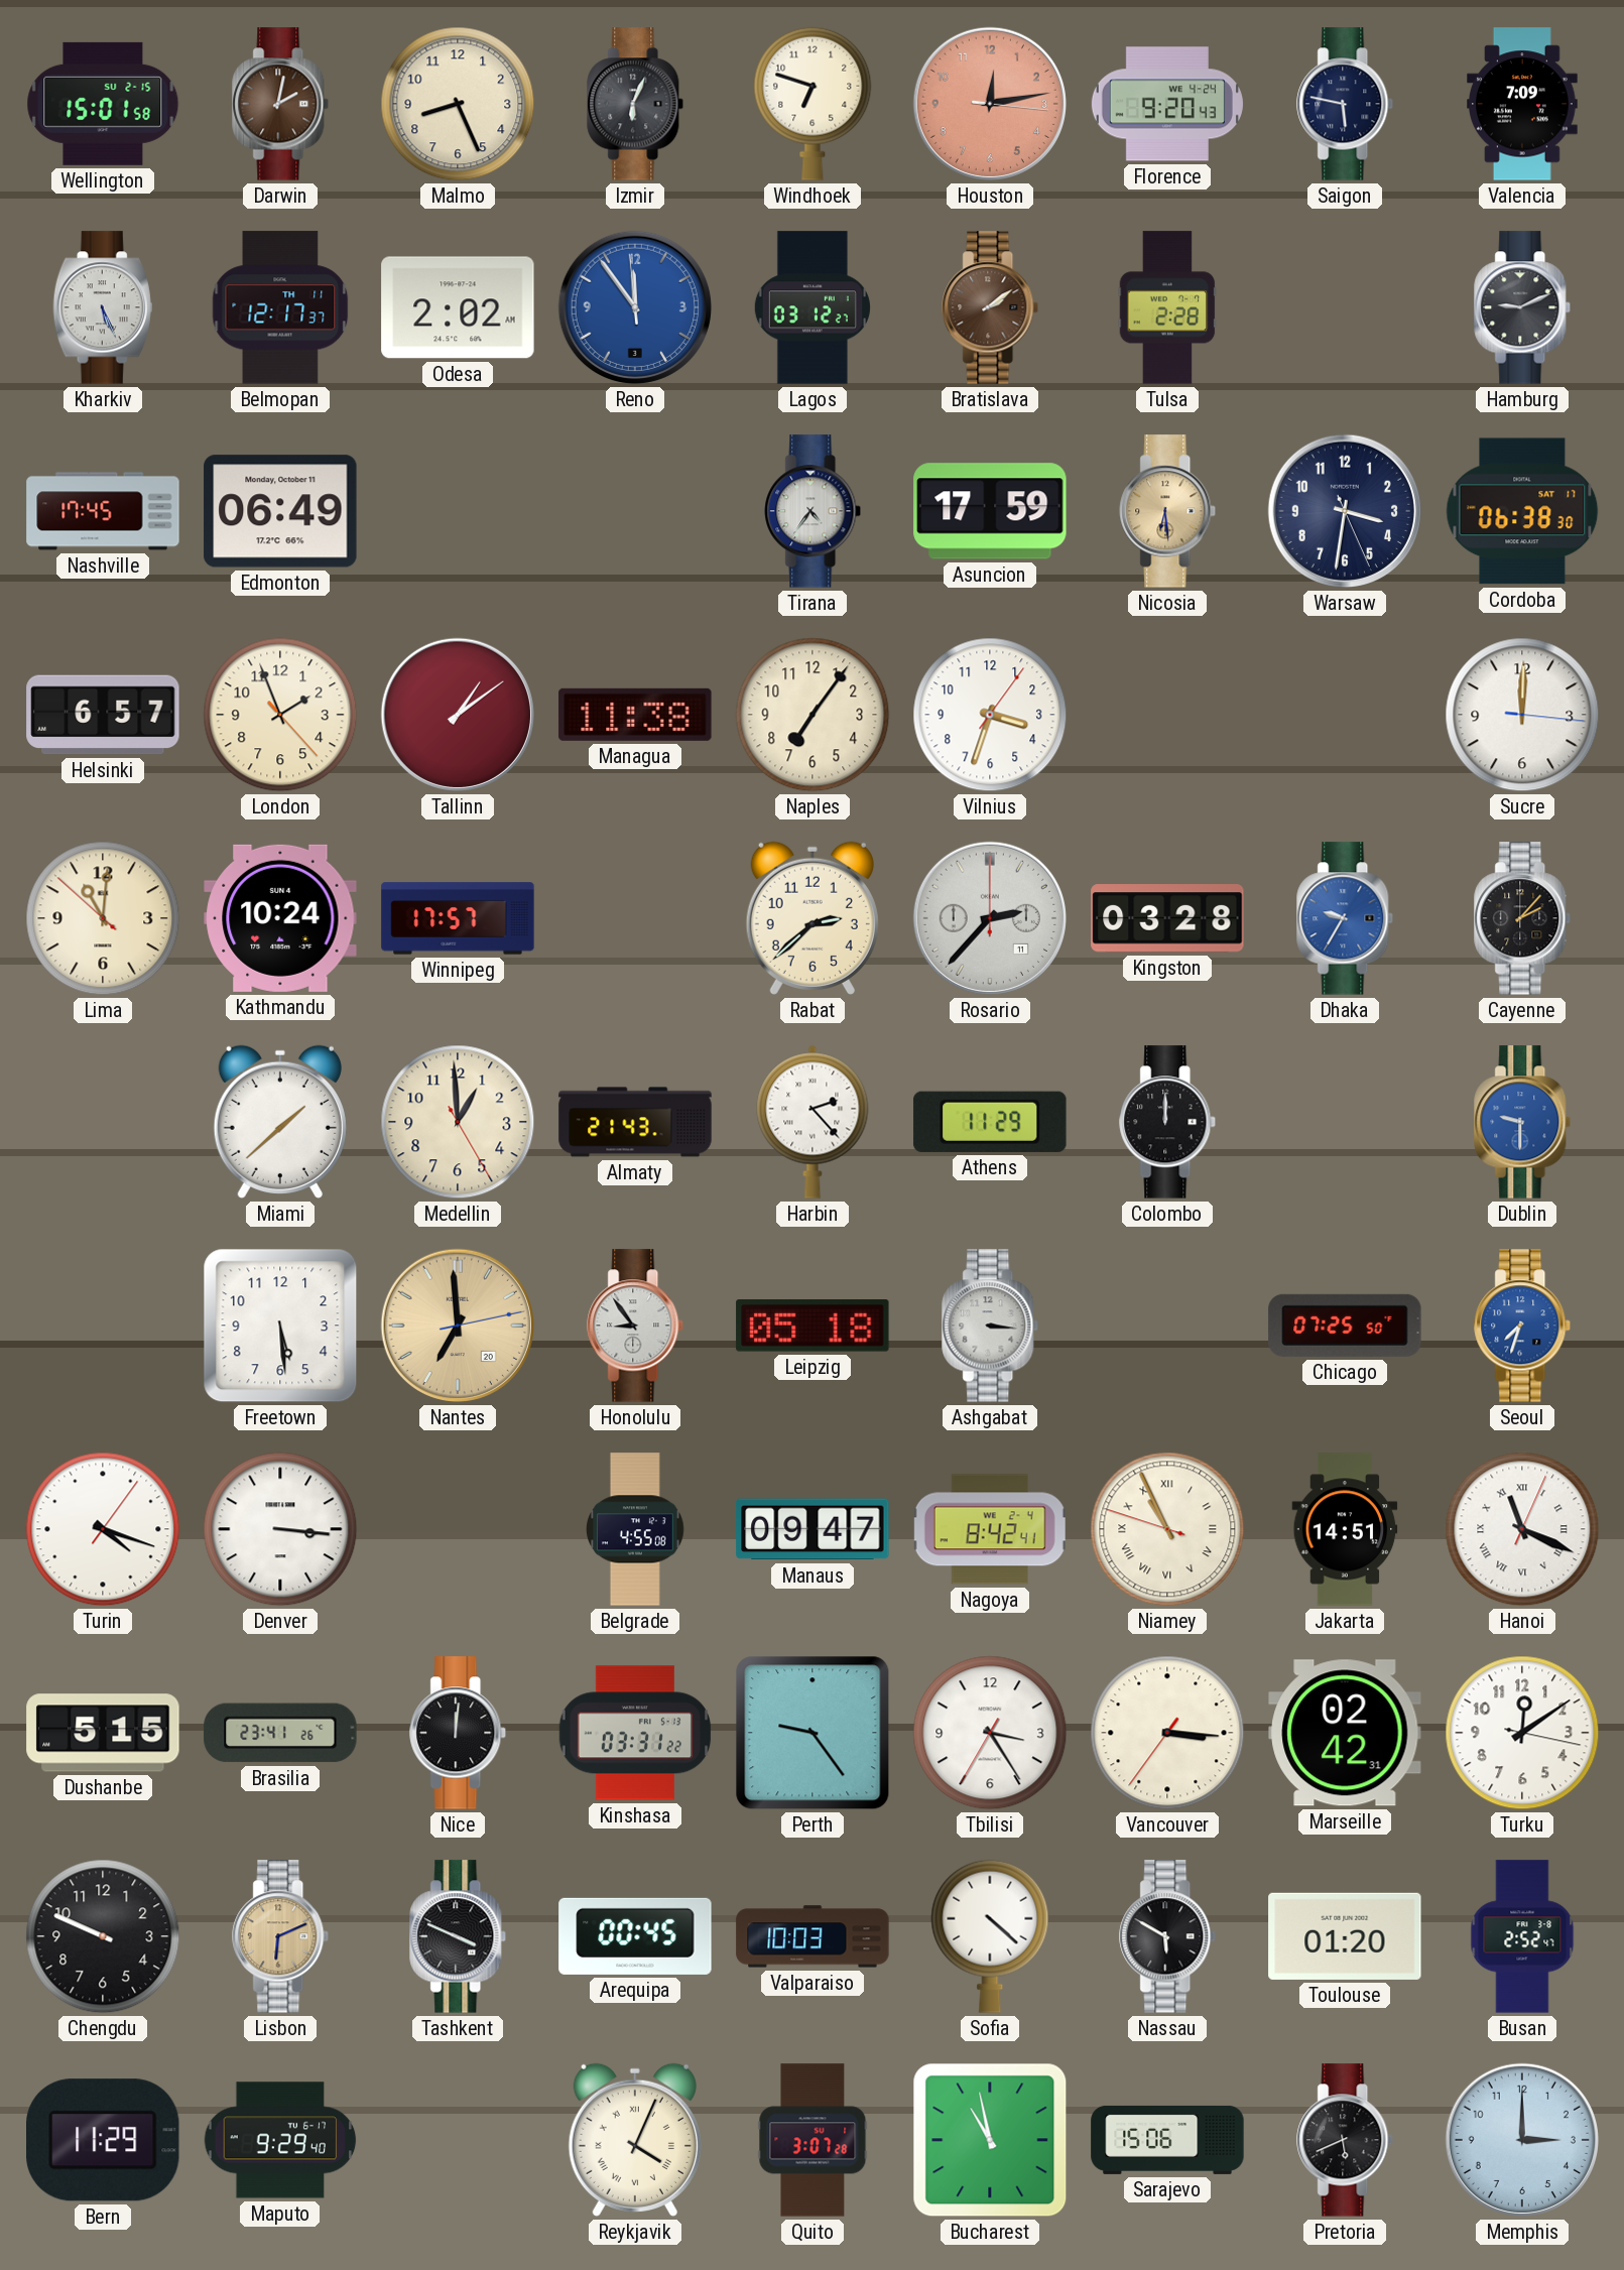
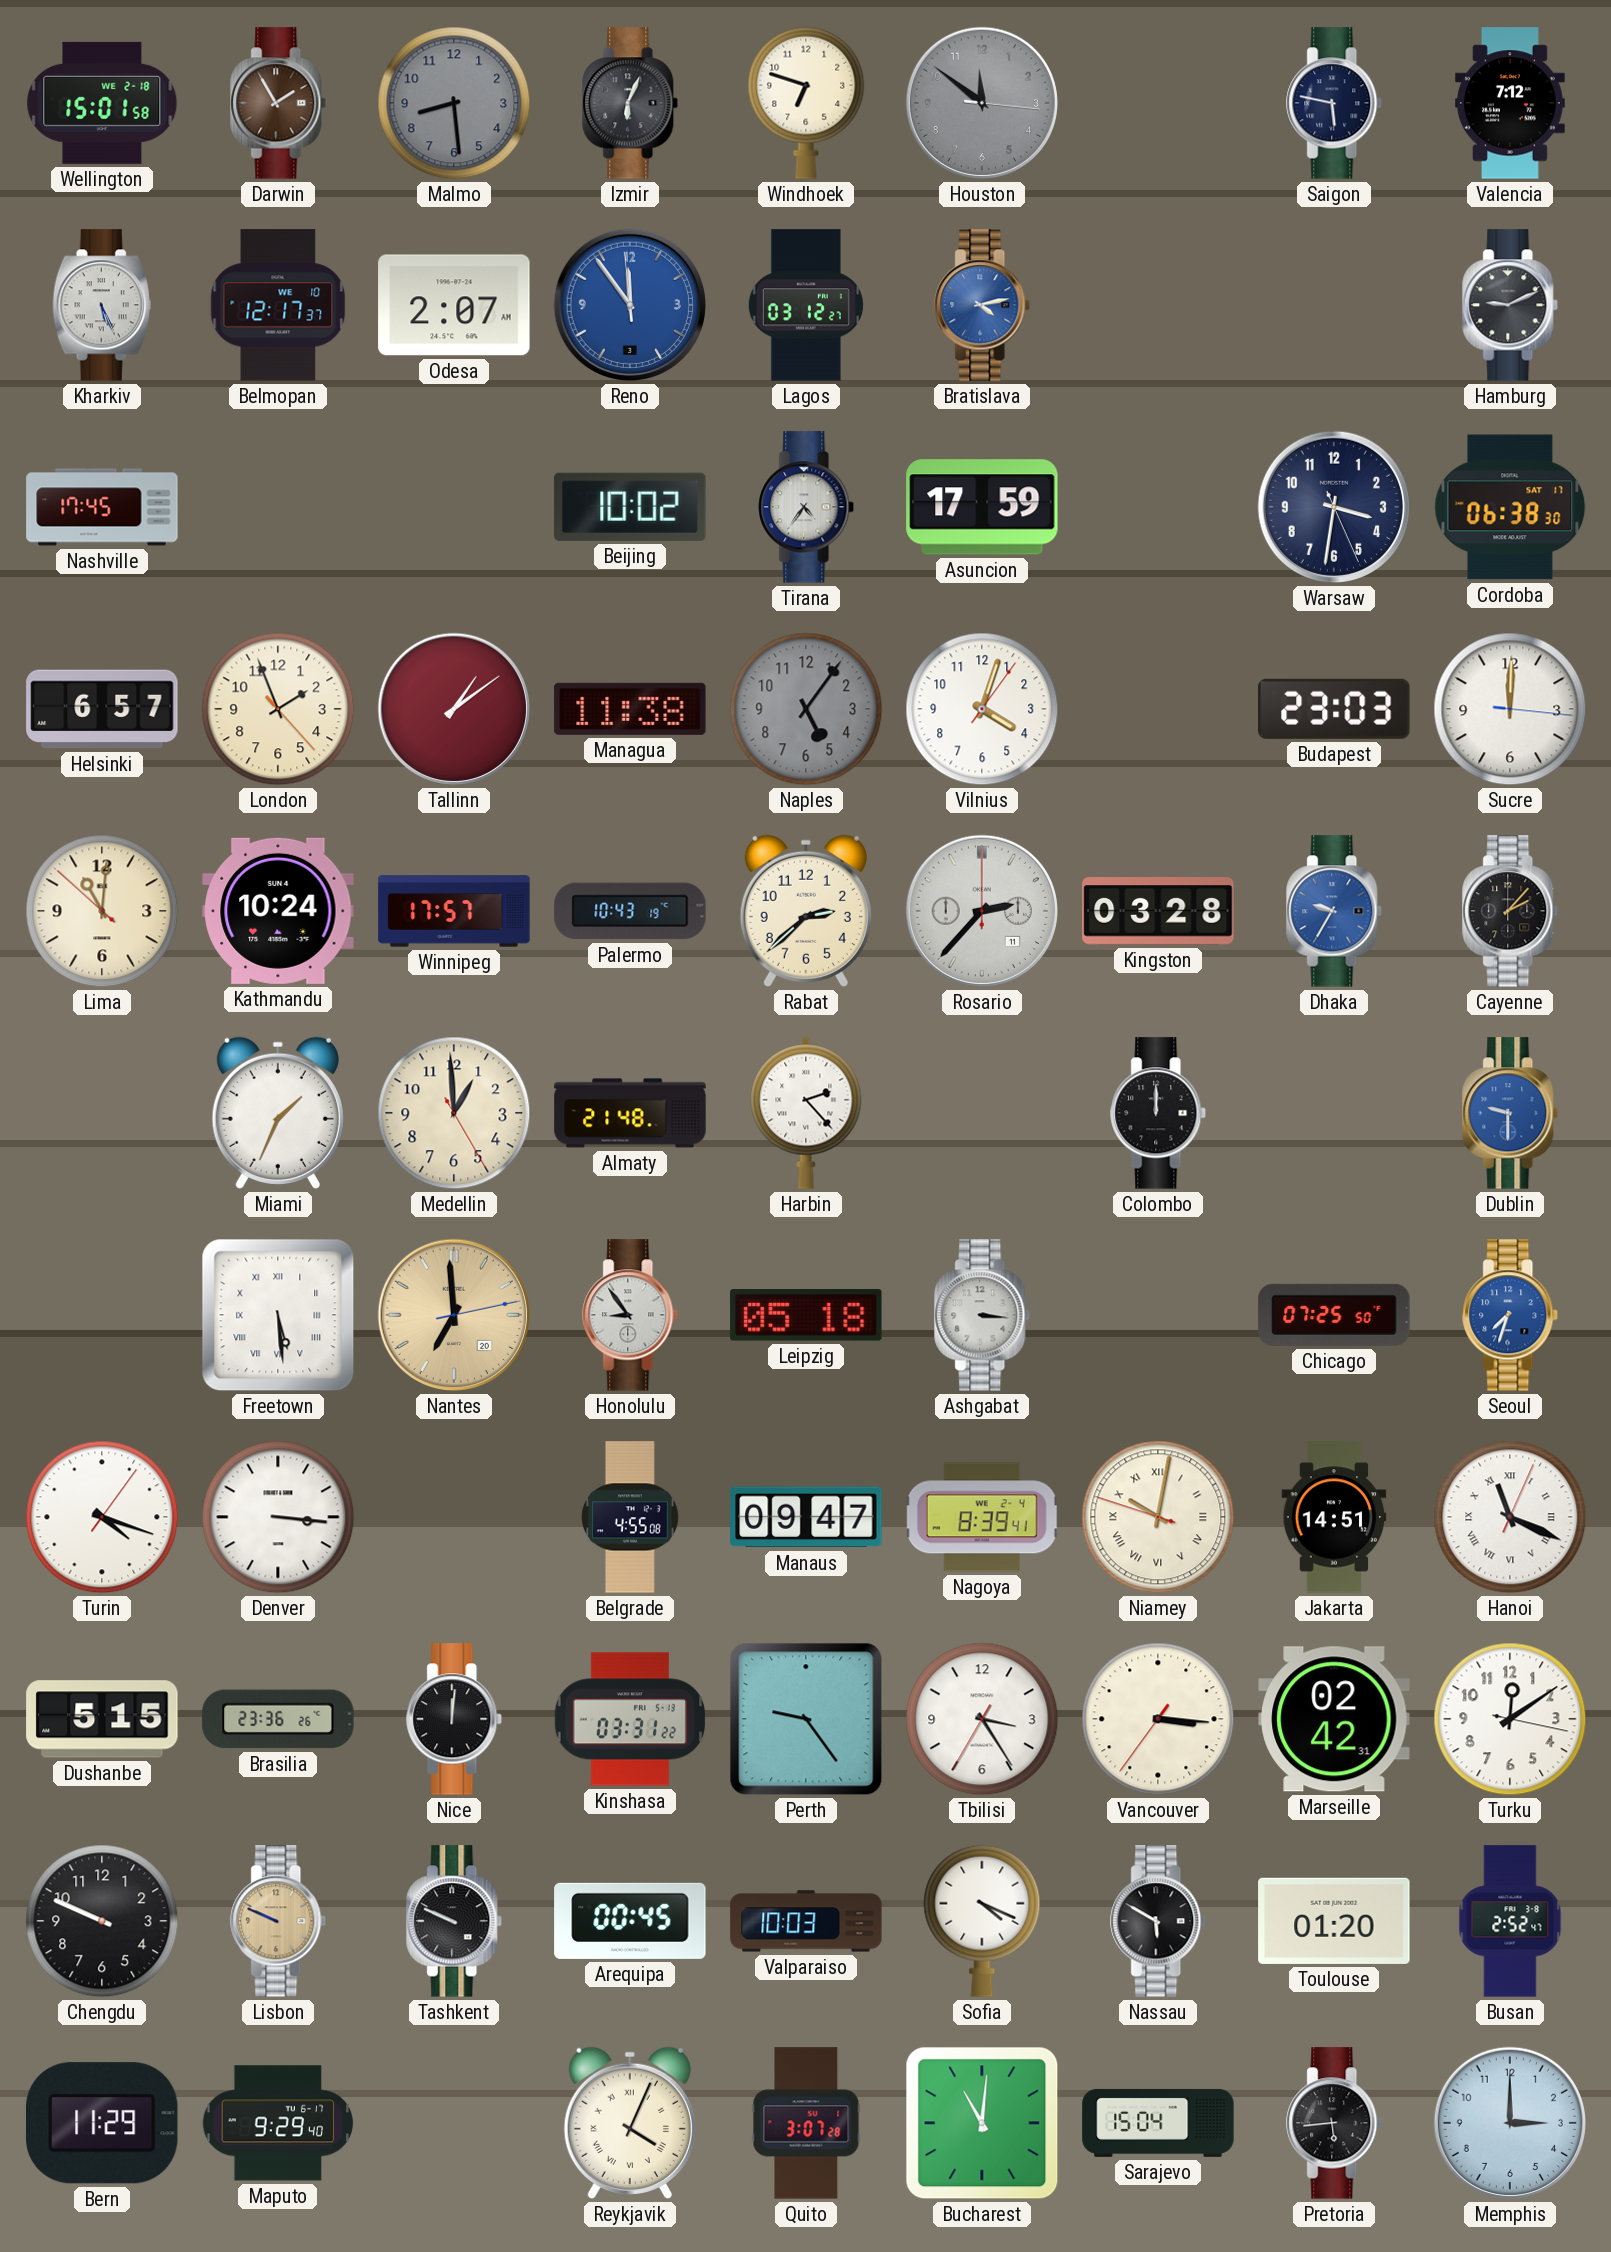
Wellington date: SU 2-15 -> WE 2-18
Darwin: 2:02 -> 1:55
Malmo: 8:26 -> 8:29
Malmo dial: cream -> grey
Houston: 12:13 -> 11:51
Houston dial: salmon -> grey
Florence: 9:20 -> none
Valencia: 7:09 -> 7:12
Belmopan date: TH 11 -> WE 10
Odesa: 2:02 -> 2:07
Bratislava: 2:09 -> 4:13
Bratislava dial: brown -> blue
Tulsa: 2:28 -> none
Edmonton: 06:49 -> none
Beijing: none -> 10:02
Nicosia: 6:29 -> none
Naples: 7:06 -> 5:06
Naples dial: cream -> grey
Vilnius: 3:33 -> 4:03
Budapest: none -> 23:03
Palermo: none -> 10:43
Miami: 1:38 -> 1:34
Almaty: 21:43 -> 21:48
Athens: 11:29 -> none
Freetown numerals: Arabic -> Roman
Nagoya: 8:42 -> 8:39
Niamey: 10:55 -> 10:01
Brasilia: 23:41 -> 23:36
Lisbon: 6:11 -> 9:49
Tashkent: 3:49 -> 9:49
Sofia: 4:22 -> 4:19
Bucharest: 10:58 -> 11:01
Sarajevo: 15:06 -> 15:04
Pretoria: 5:41 -> 5:44
